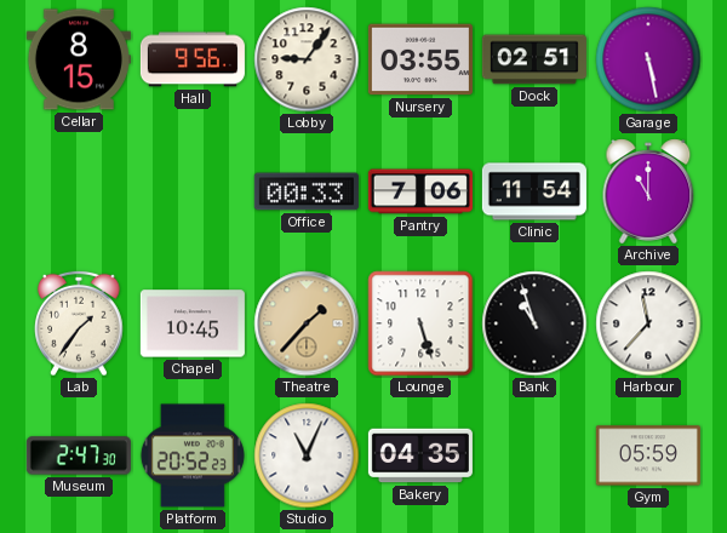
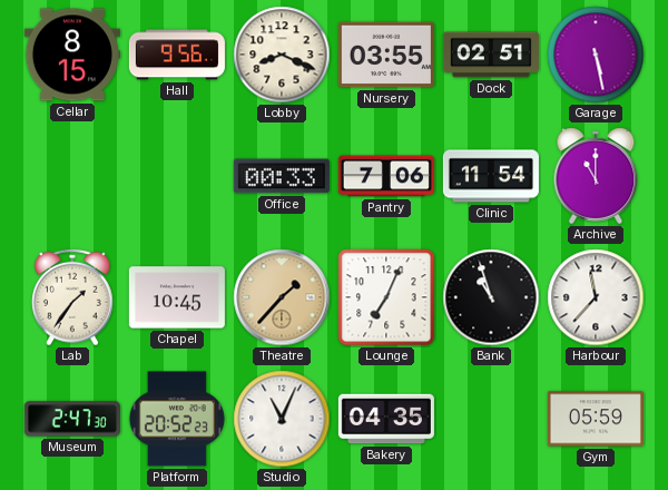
Lobby: 9:06 -> 8:19
Lounge: 5:27 -> 7:04
